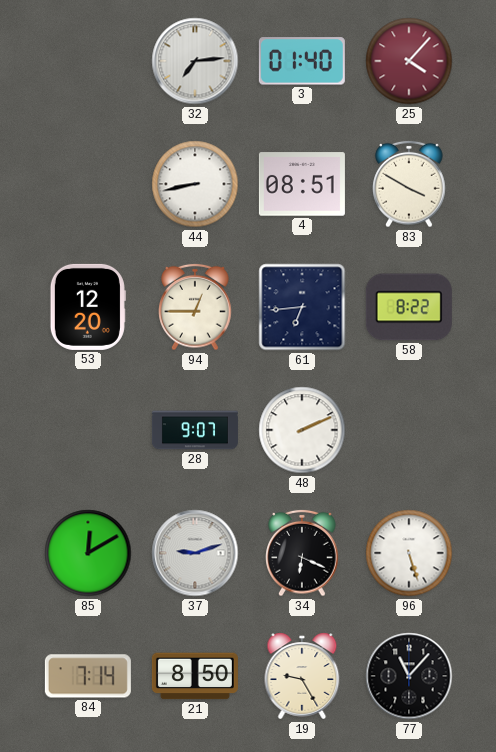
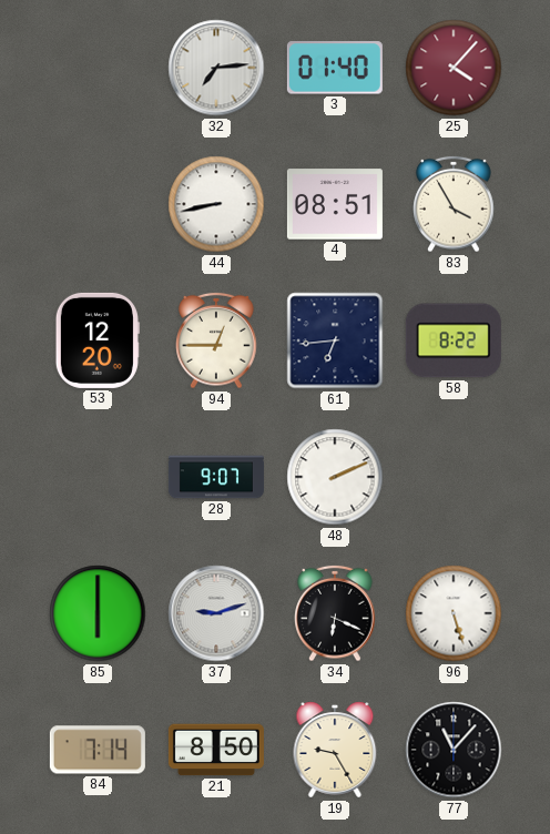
83: 3:50 -> 3:55
85: 12:10 -> 6:00
